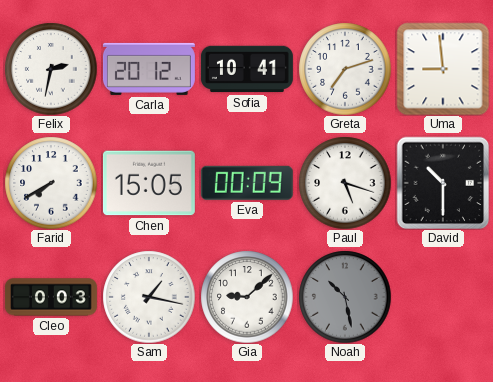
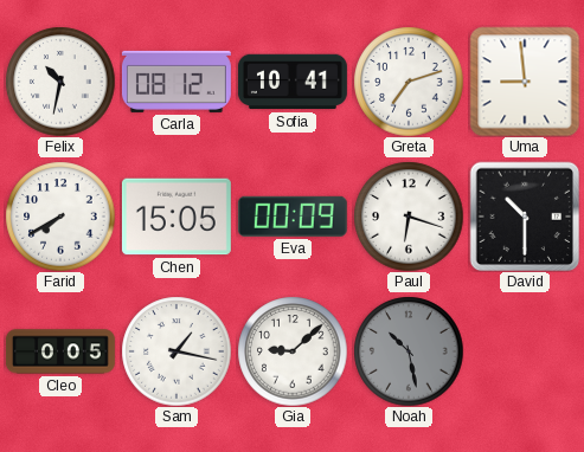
Felix: 2:32 -> 10:32
Carla: 20:12 -> 08:12
Paul: 5:18 -> 6:18
Cleo: 0:03 -> 0:05
